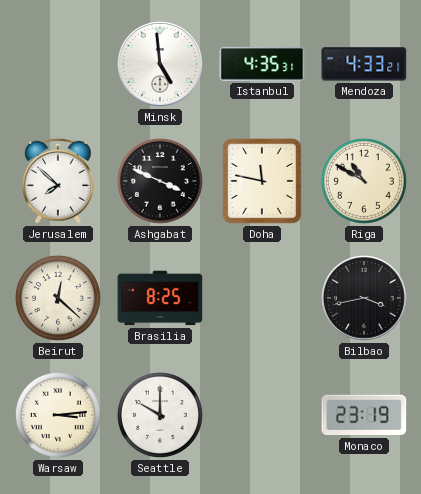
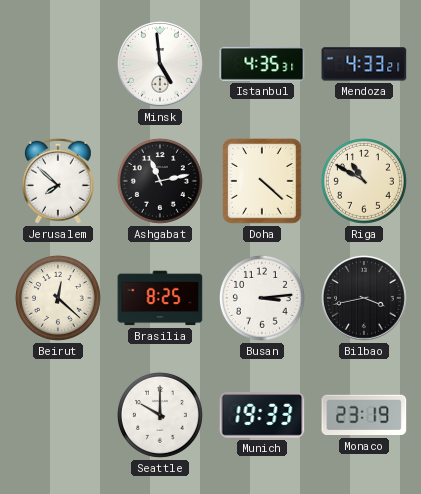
Ashgabat: 3:49 -> 11:13
Doha: 11:47 -> 4:22
Busan: none -> 3:14
Warsaw: 3:14 -> none
Munich: none -> 19:33
